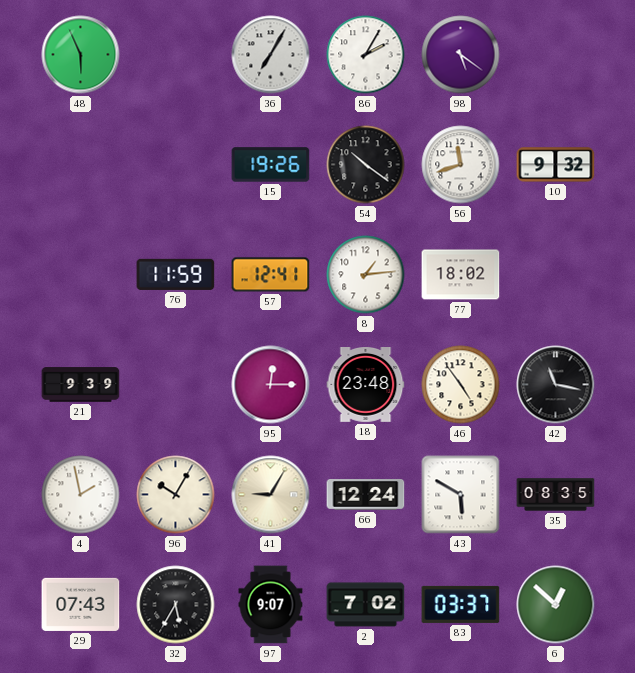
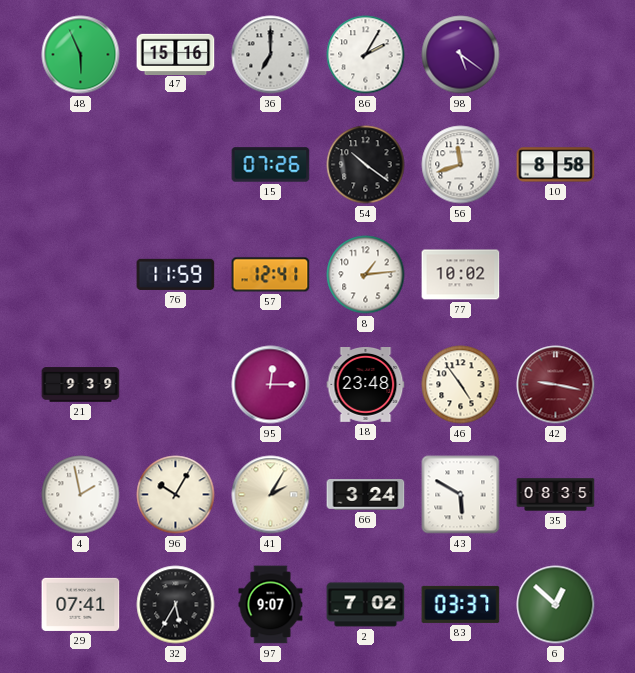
47: none -> 15:16
36: 7:05 -> 7:00
15: 19:26 -> 07:26
10: 9:32 -> 8:58
77: 18:02 -> 10:02
42: 11:17 -> 9:17
42 dial: black -> burgundy
41: 9:05 -> 2:05
66: 12:24 -> 3:24
29: 07:43 -> 07:41
